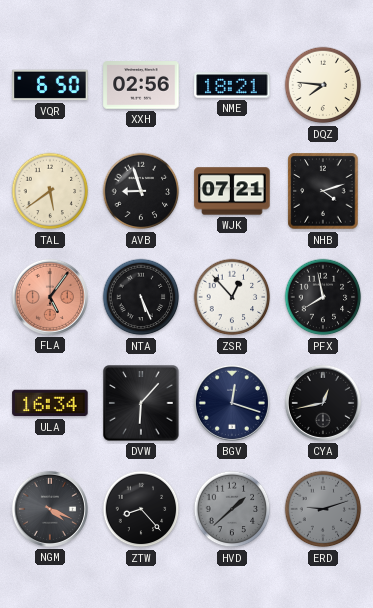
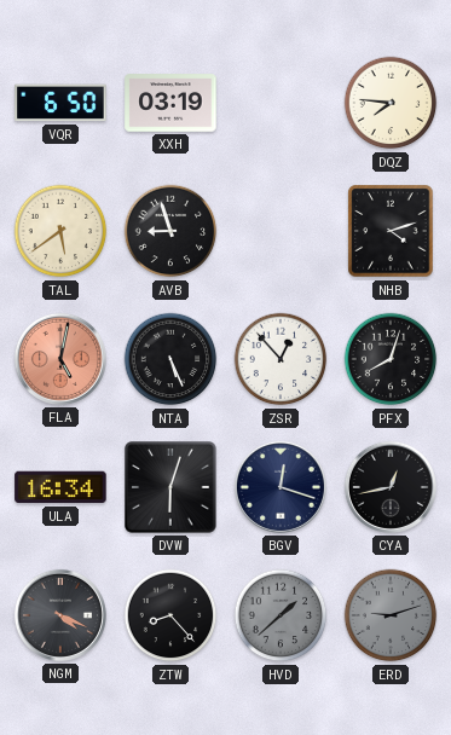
XXH: 02:56 -> 03:19
NME: 18:21 -> none
WJK: 07:21 -> none
FLA: 5:06 -> 5:02
PFX: 7:58 -> 8:03
DVW: 6:07 -> 6:03
